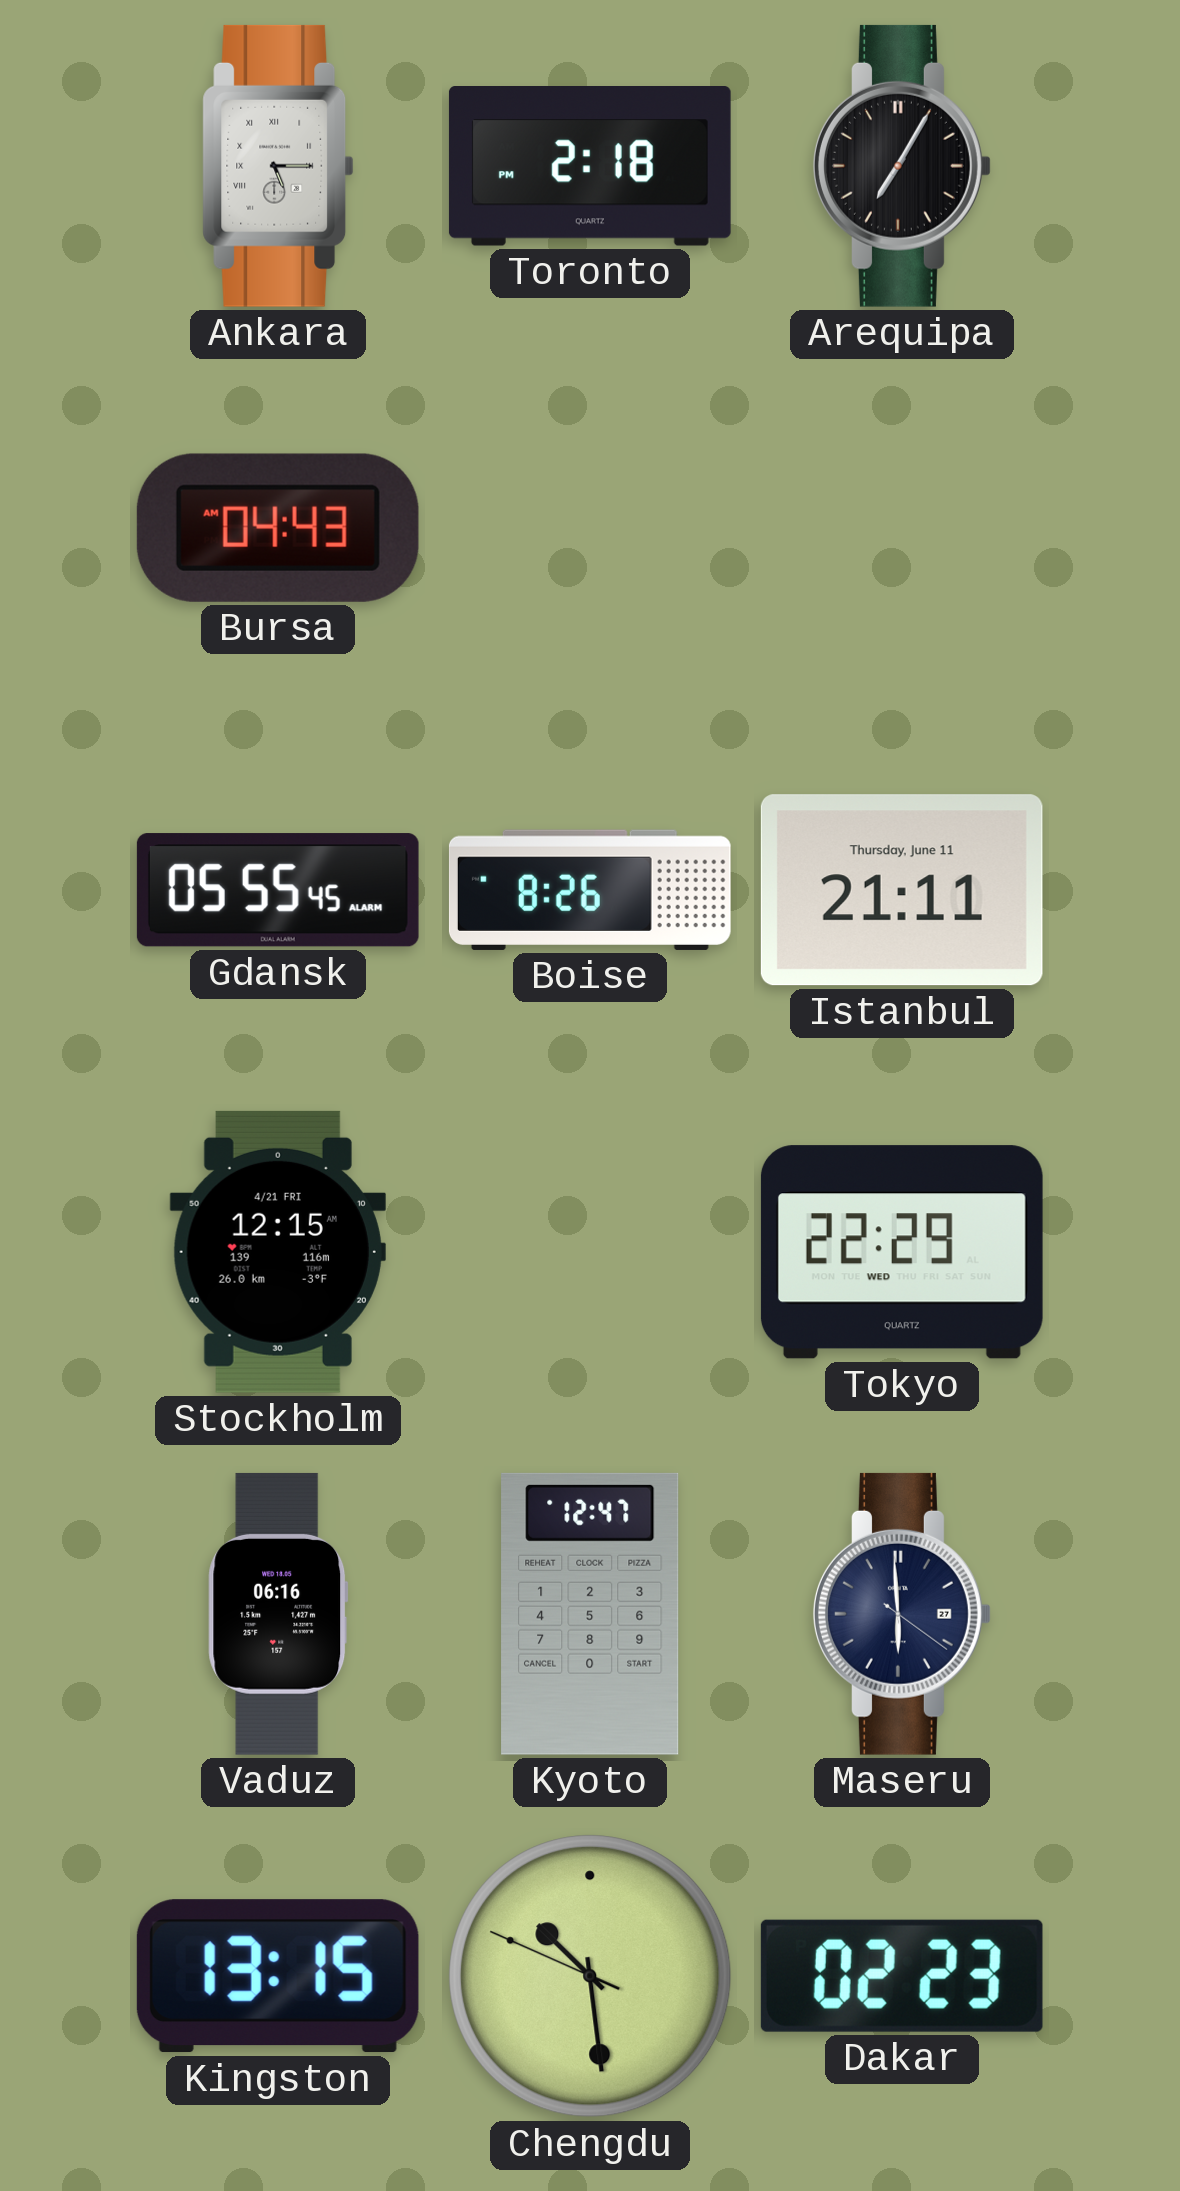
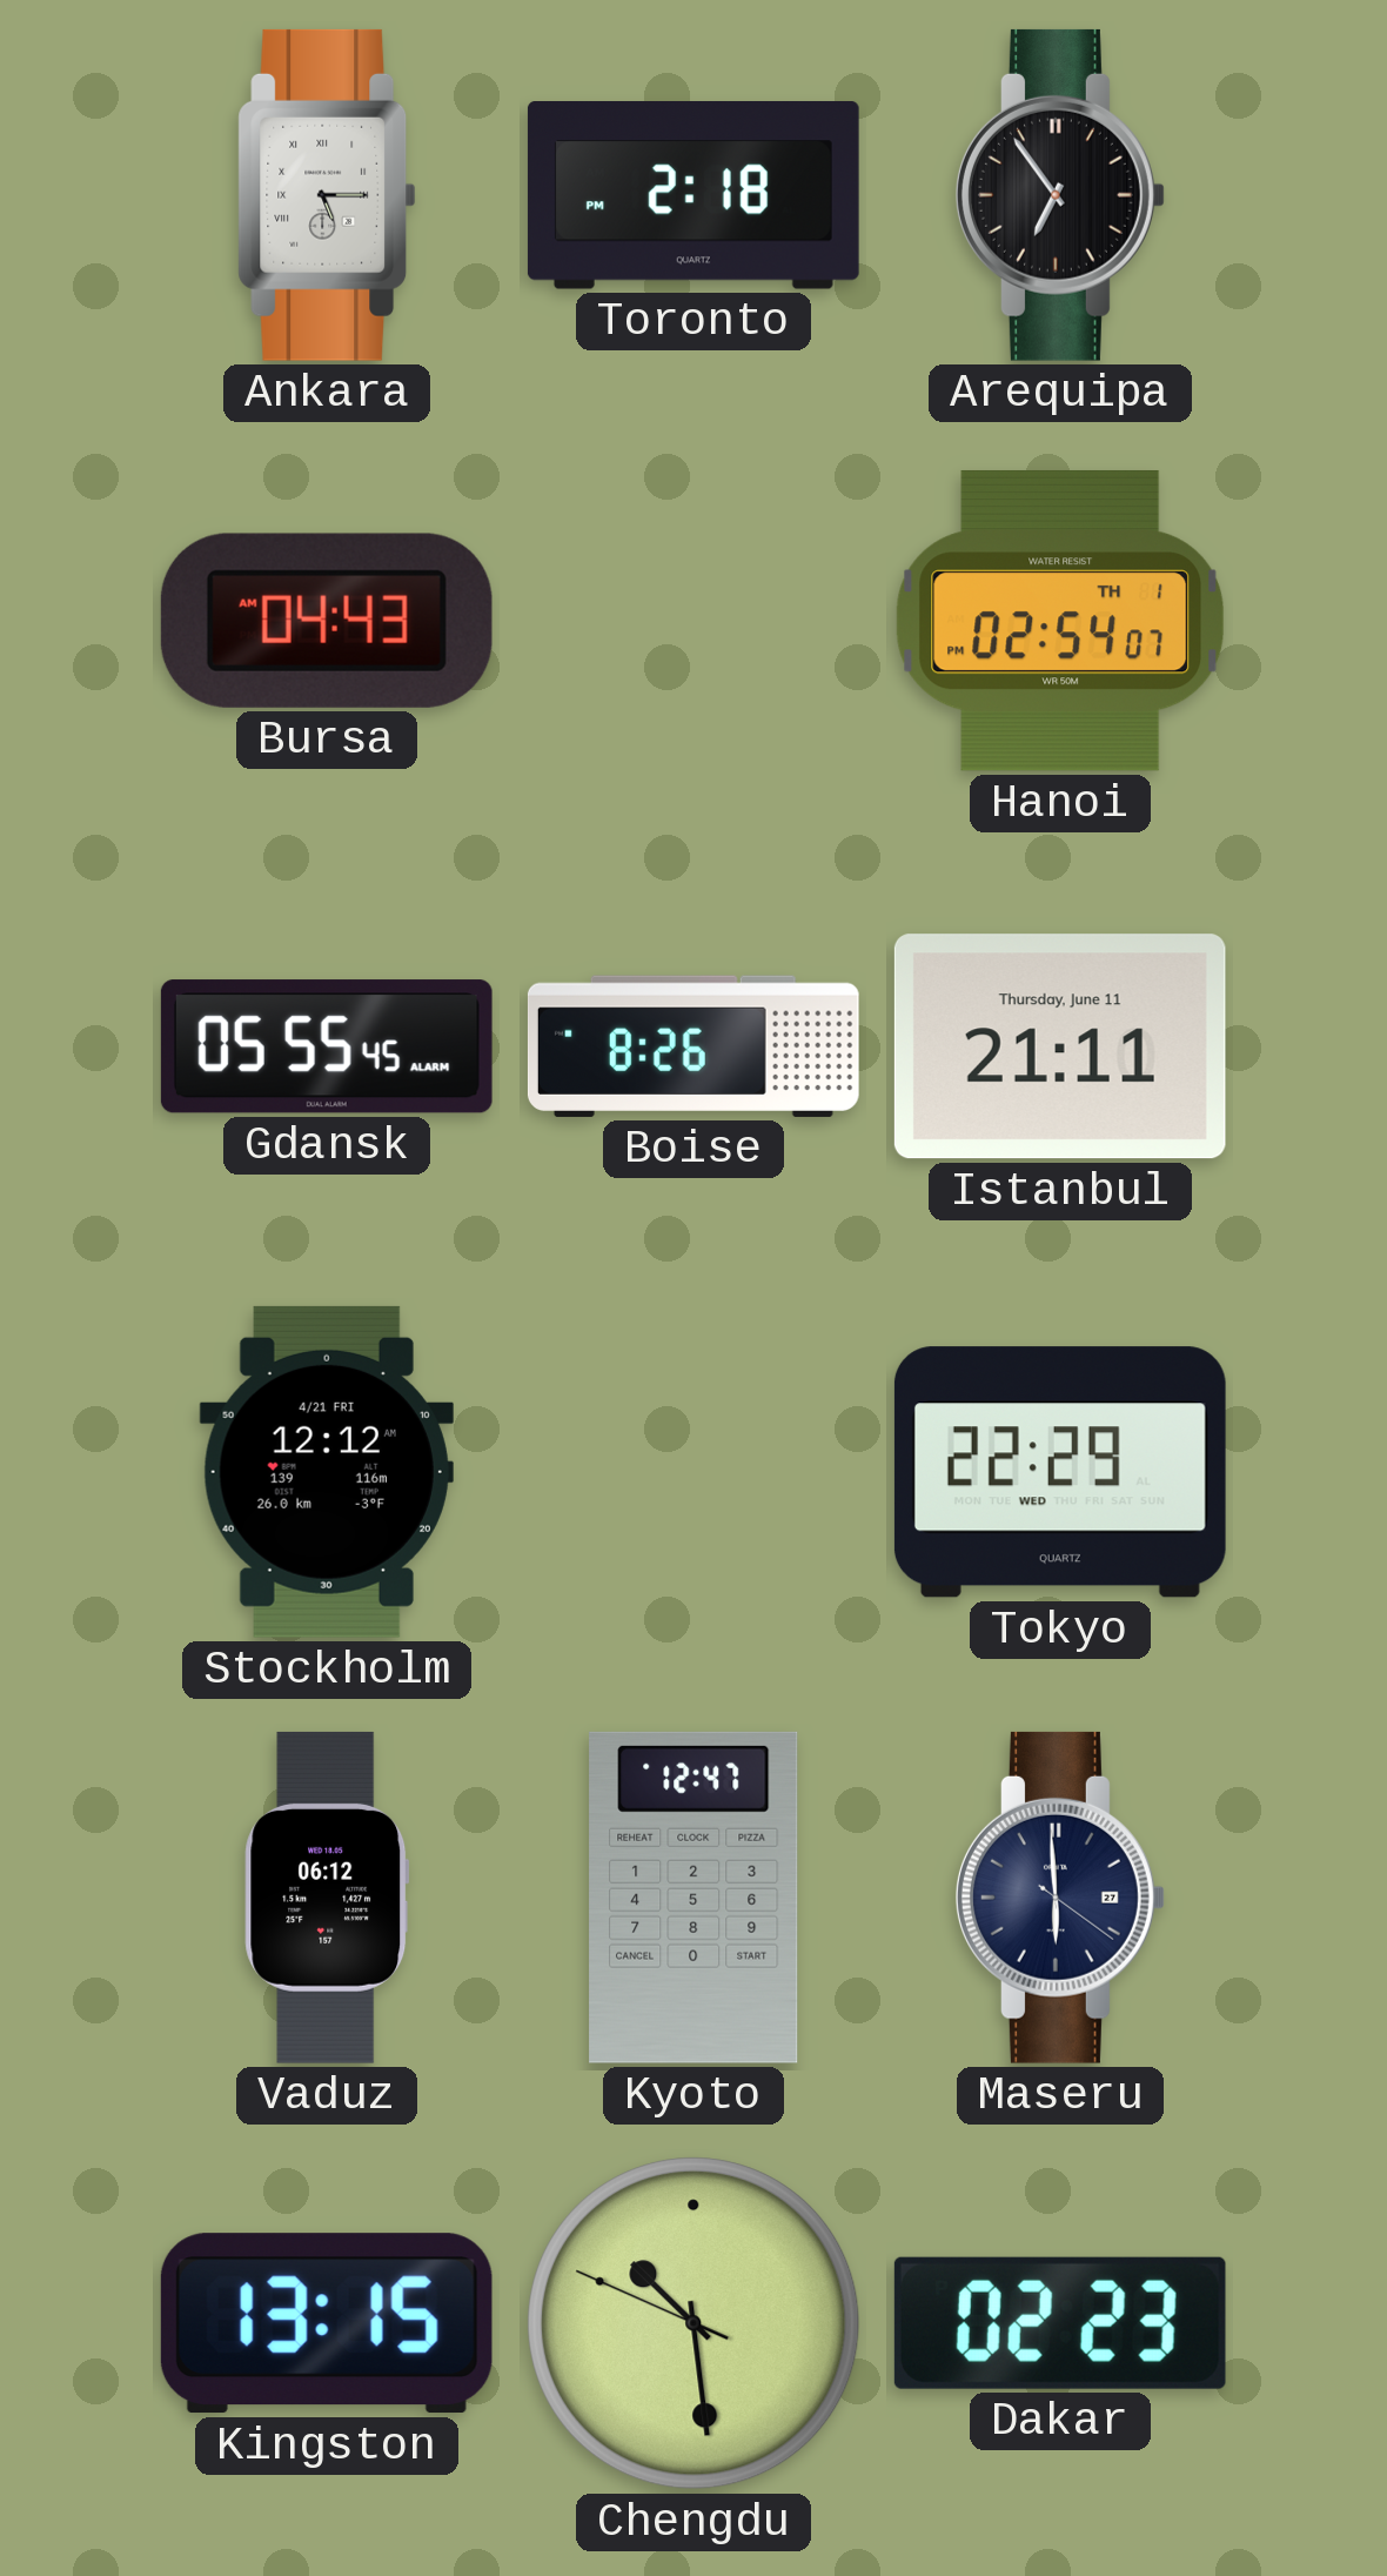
Arequipa: 7:05 -> 6:54
Hanoi: none -> 02:54
Stockholm: 12:15 -> 12:12
Vaduz: 06:16 -> 06:12
